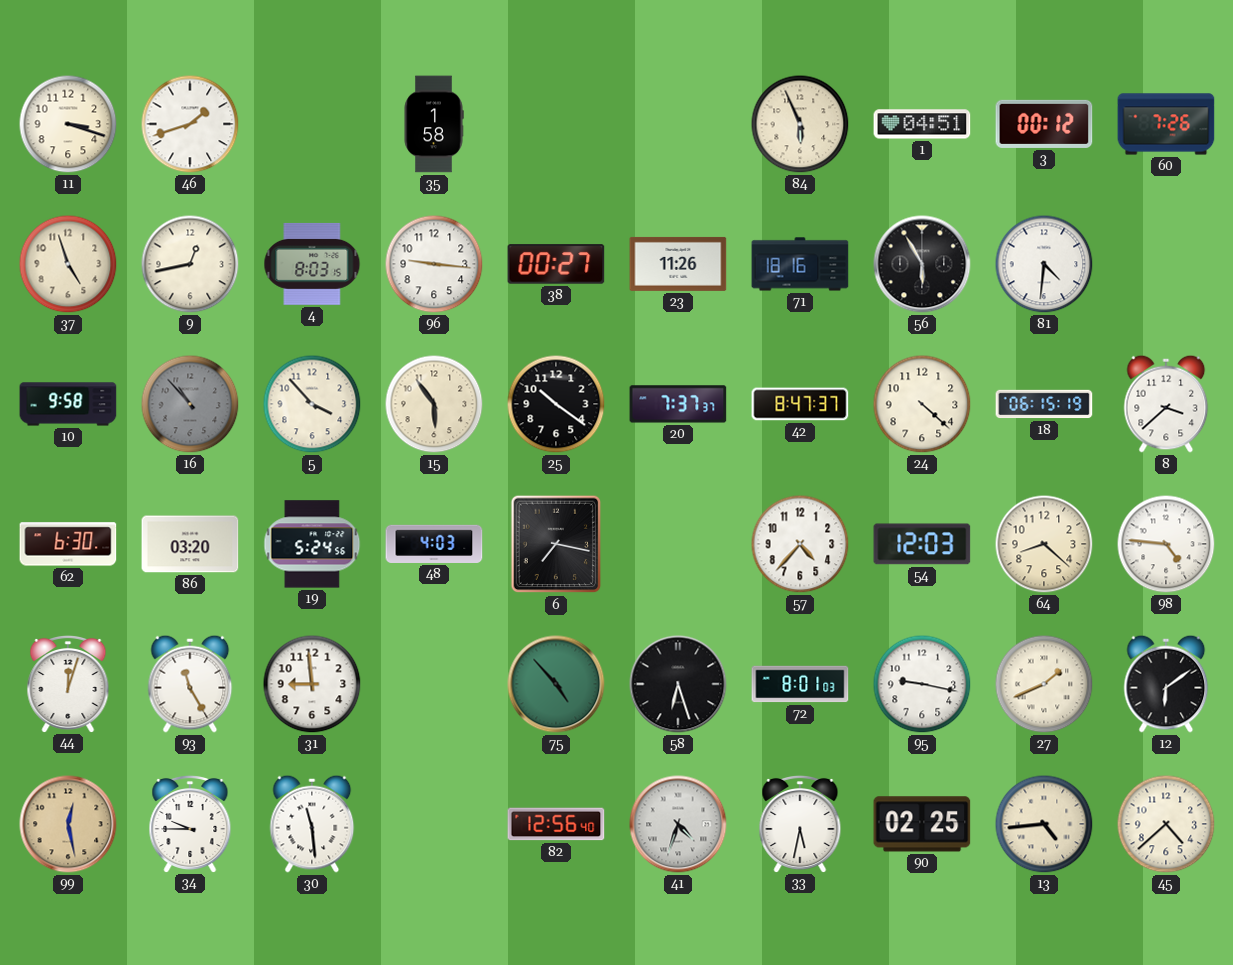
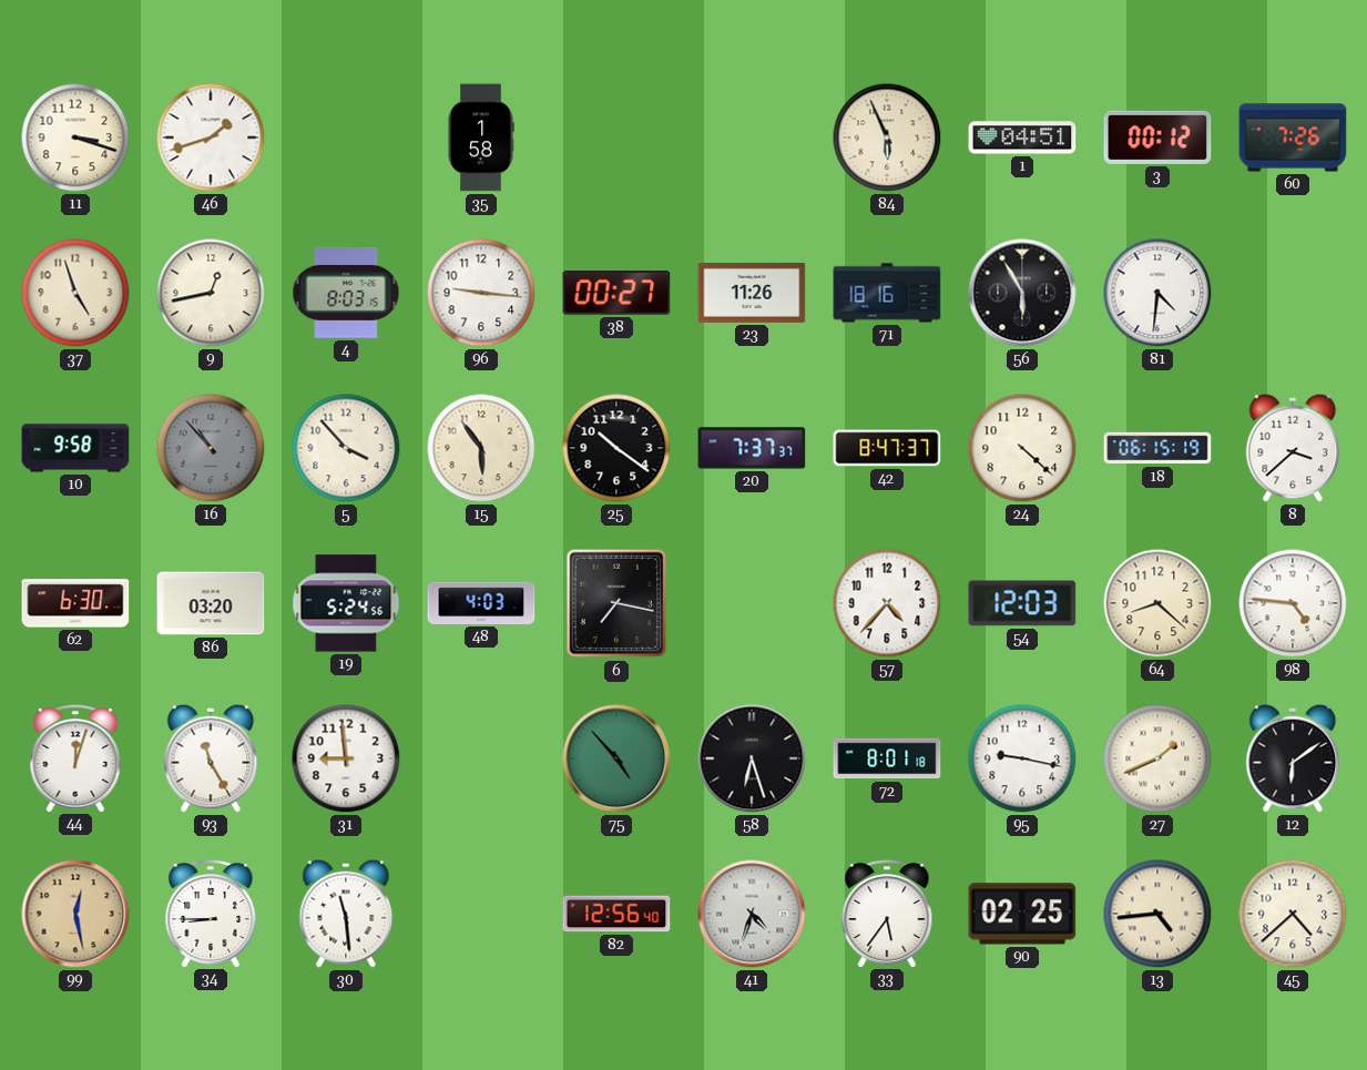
72: 8:01:03 -> 8:01:18
34: 9:45 -> 8:45
33: 5:32 -> 5:36
